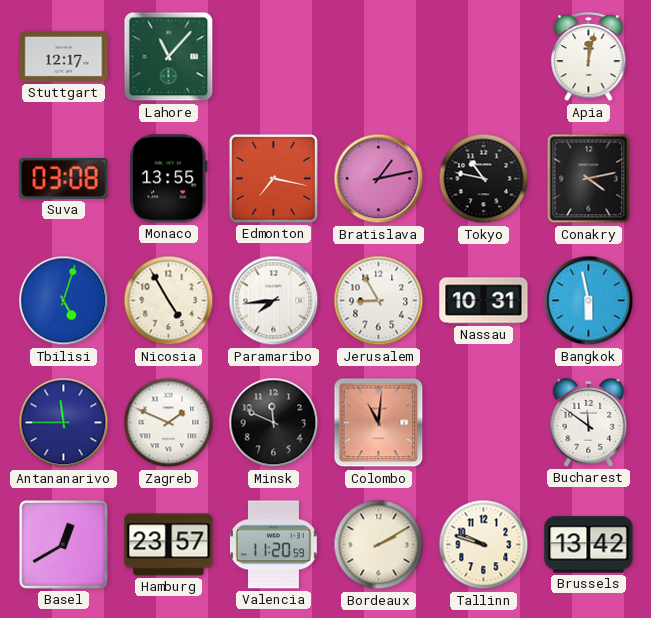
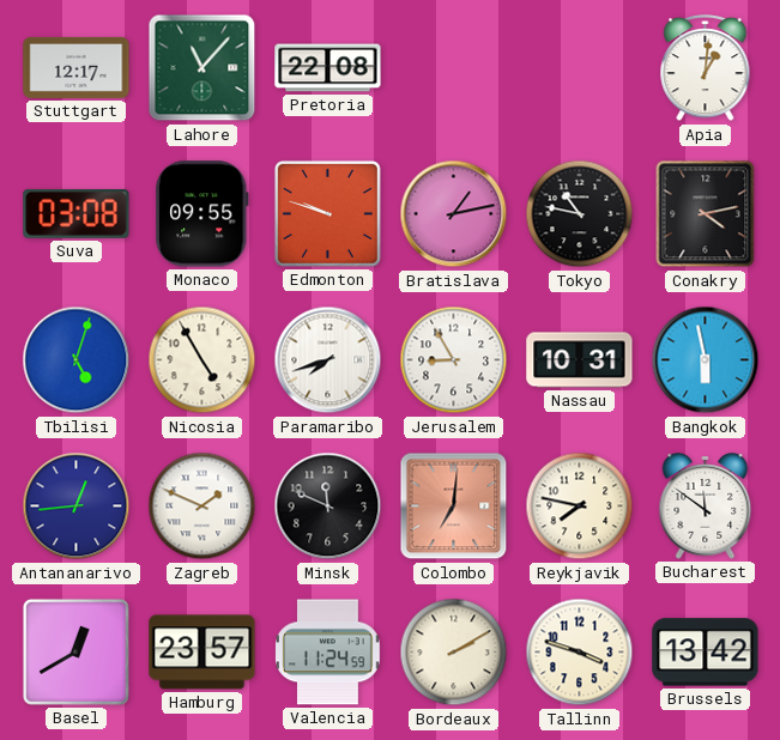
Pretoria: none -> 22:08
Apia: 12:02 -> 1:01
Monaco: 13:55 -> 09:55
Edmonton: 7:17 -> 9:48
Paramaribo: 7:44 -> 7:42
Antananarivo: 11:45 -> 12:44
Colombo: 11:01 -> 7:01
Reykjavik: none -> 7:47
Valencia: 11:20 -> 11:24
Tallinn: 9:48 -> 3:48
